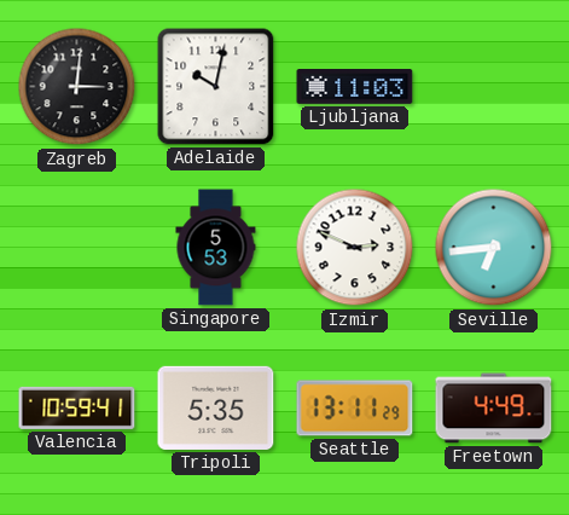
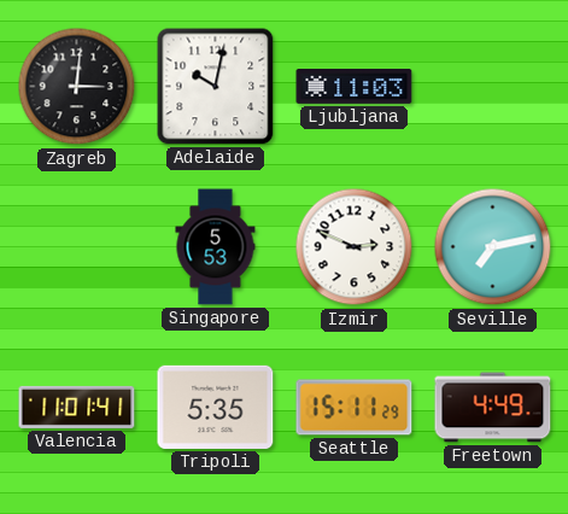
Seville: 6:44 -> 7:13
Valencia: 10:59 -> 11:01
Seattle: 13:11 -> 15:11
